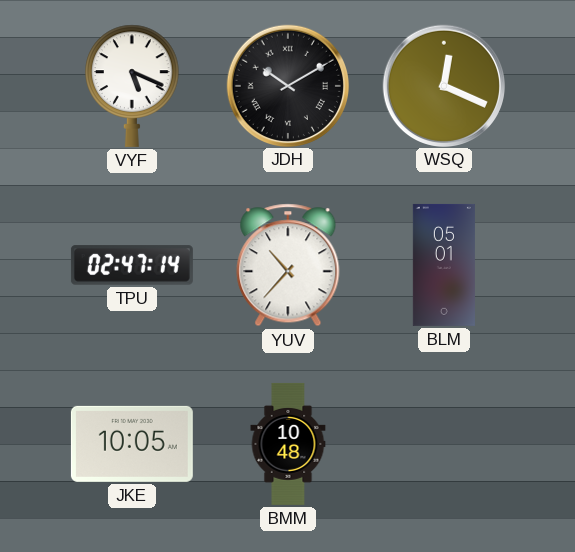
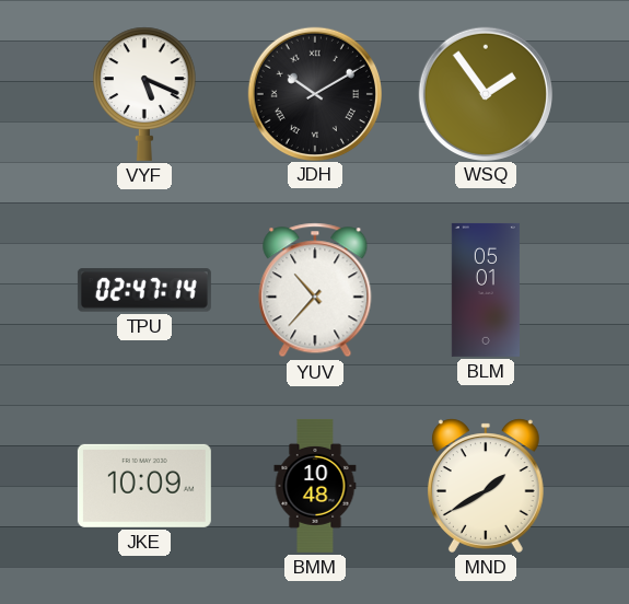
WSQ: 12:19 -> 1:54
JKE: 10:05 -> 10:09
MND: none -> 1:40
